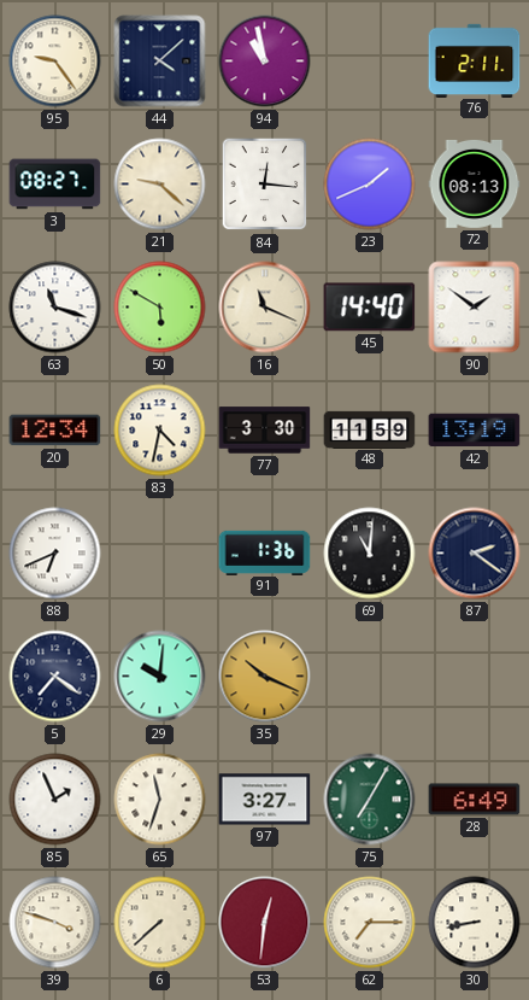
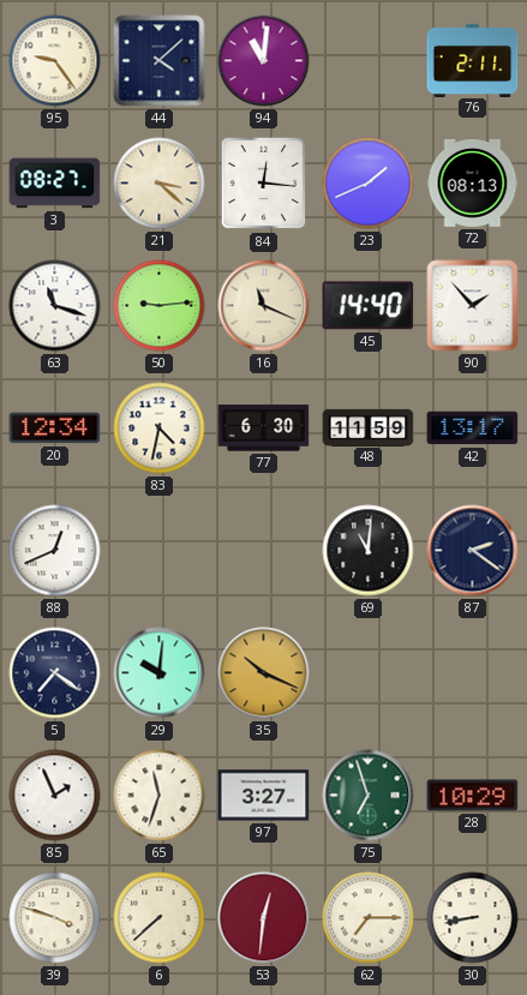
94: 10:58 -> 11:01
21: 9:22 -> 3:22
50: 5:50 -> 9:14
90: 1:51 -> 1:53
77: 3:30 -> 6:30
42: 13:19 -> 13:17
88: 6:41 -> 12:41
91: 1:36 -> none
75: 7:05 -> 6:57
28: 6:49 -> 10:29
